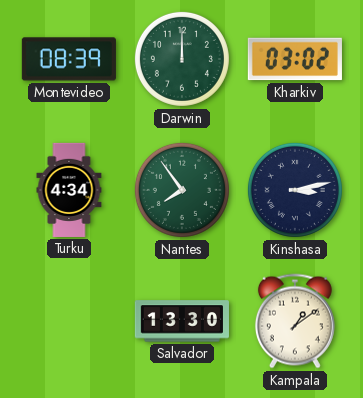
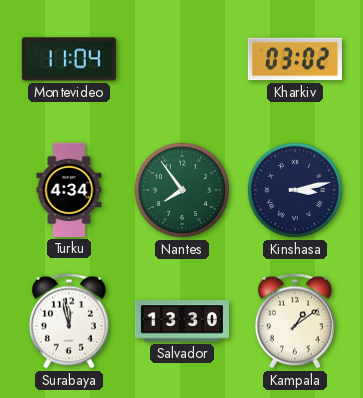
Montevideo: 08:39 -> 11:04
Darwin: 12:00 -> none
Surabaya: none -> 11:58
